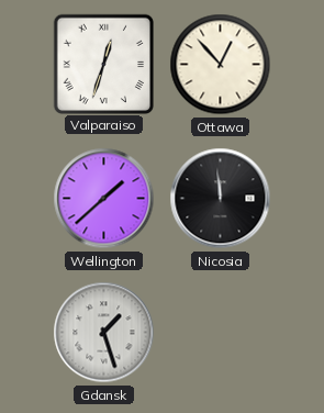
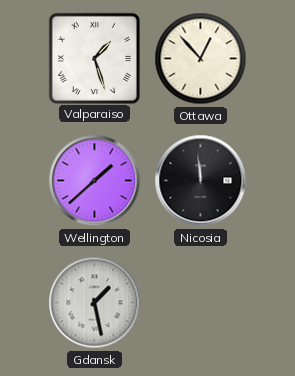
Valparaiso: 12:33 -> 1:27
Gdansk: 1:27 -> 1:28
